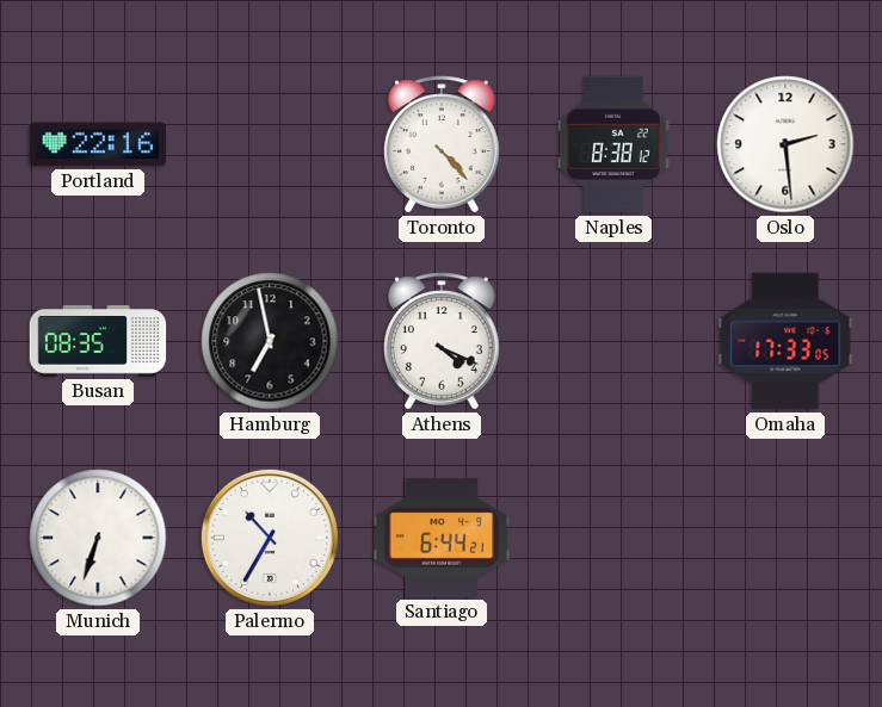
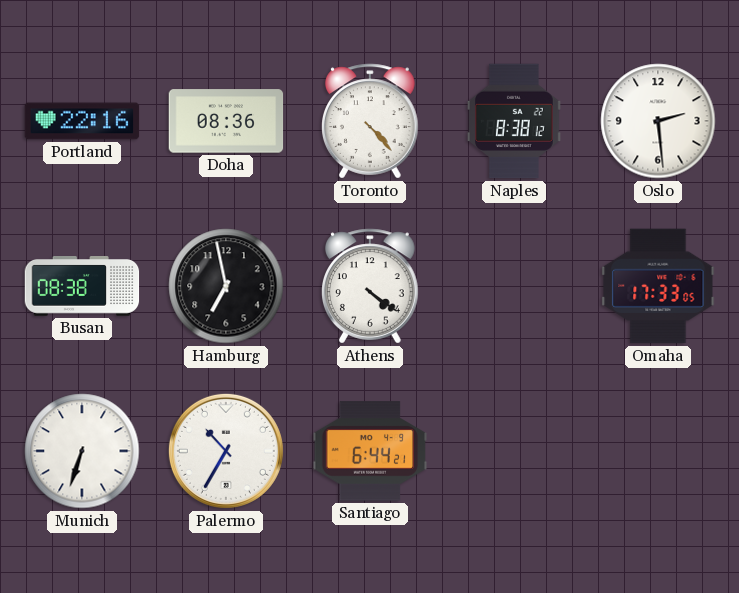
Doha: none -> 08:36
Busan: 08:35 -> 08:38
Athens: 4:19 -> 4:21
